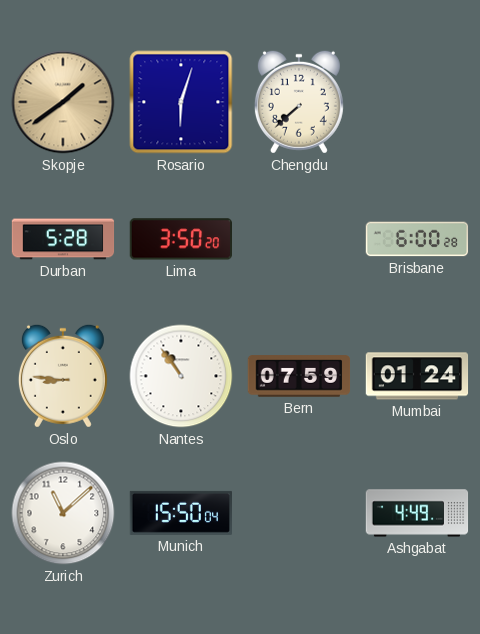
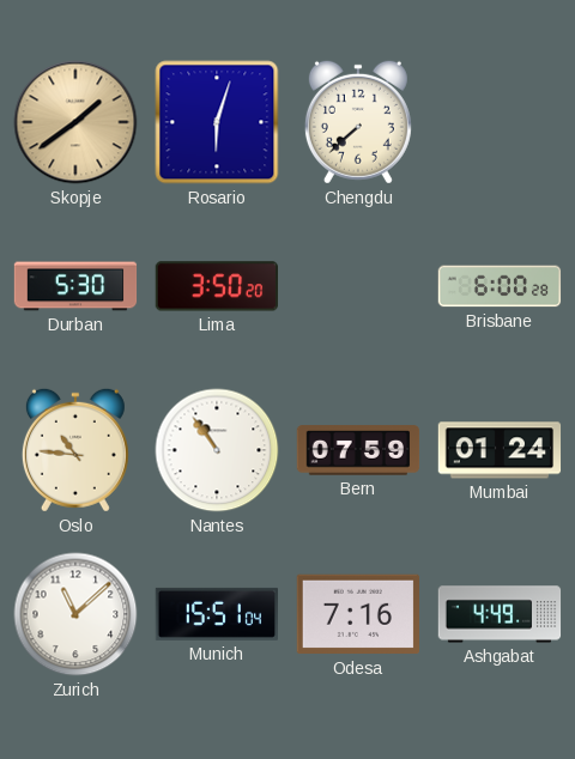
Durban: 5:28 -> 5:30
Oslo: 8:46 -> 10:46
Munich: 15:50 -> 15:51
Odesa: none -> 7:16
